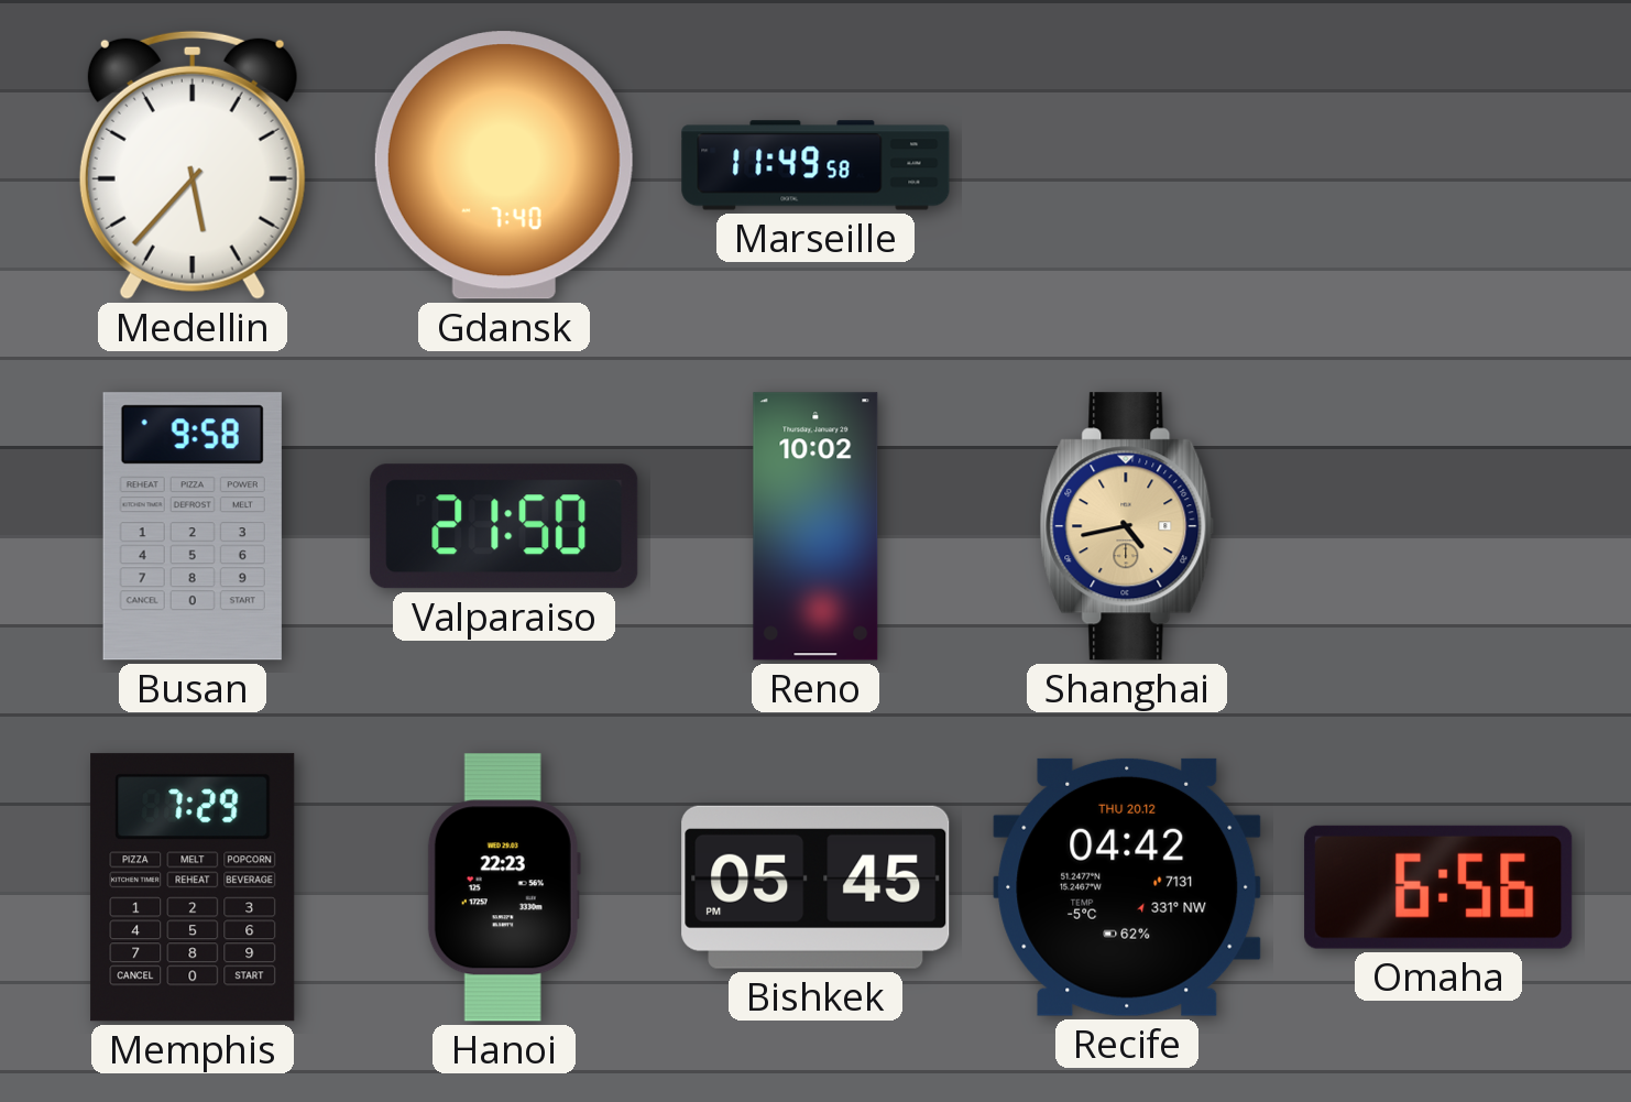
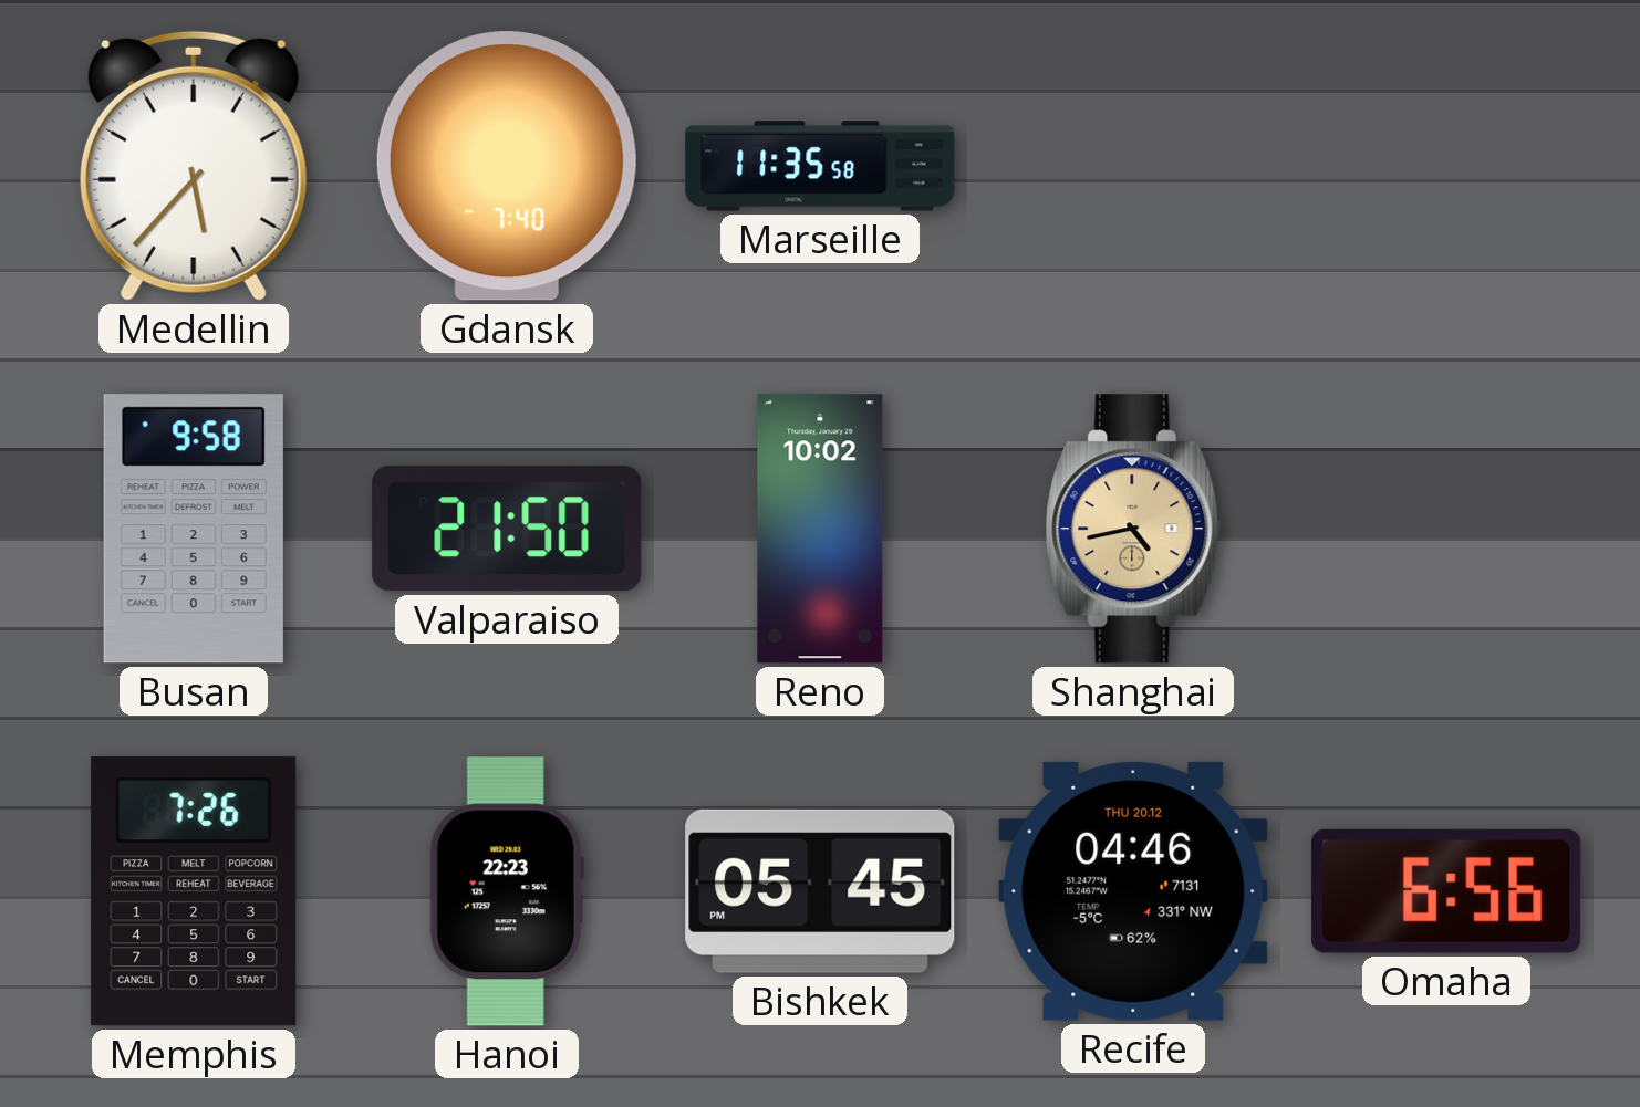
Marseille: 11:49 -> 11:35
Memphis: 7:29 -> 7:26
Recife: 04:42 -> 04:46
